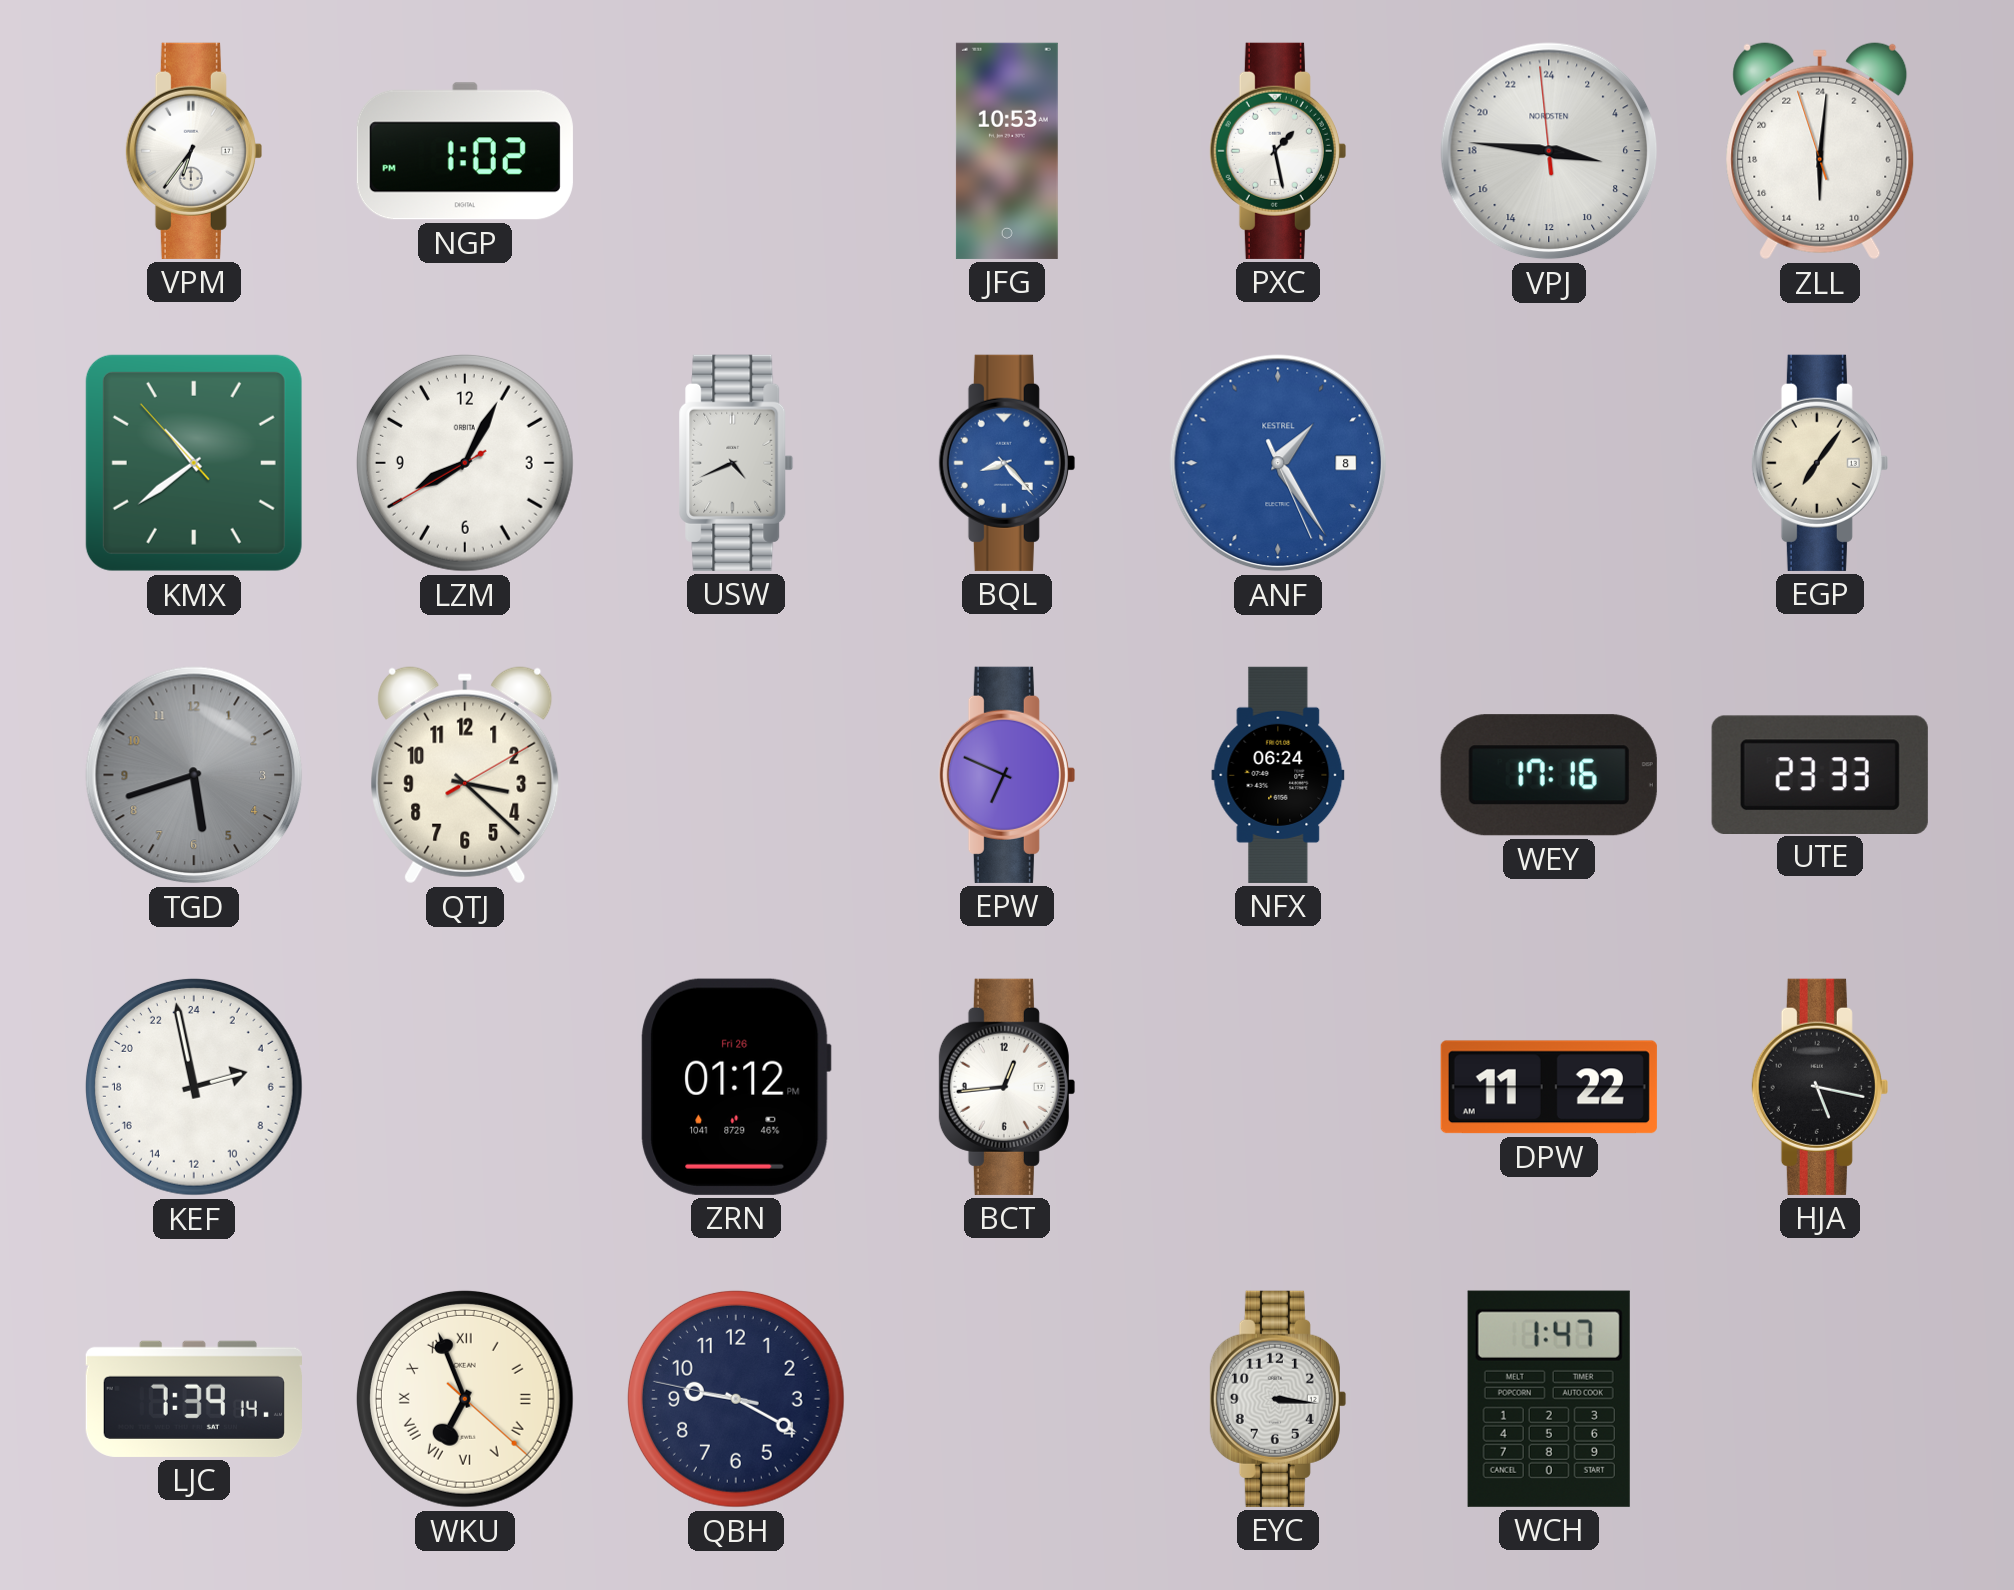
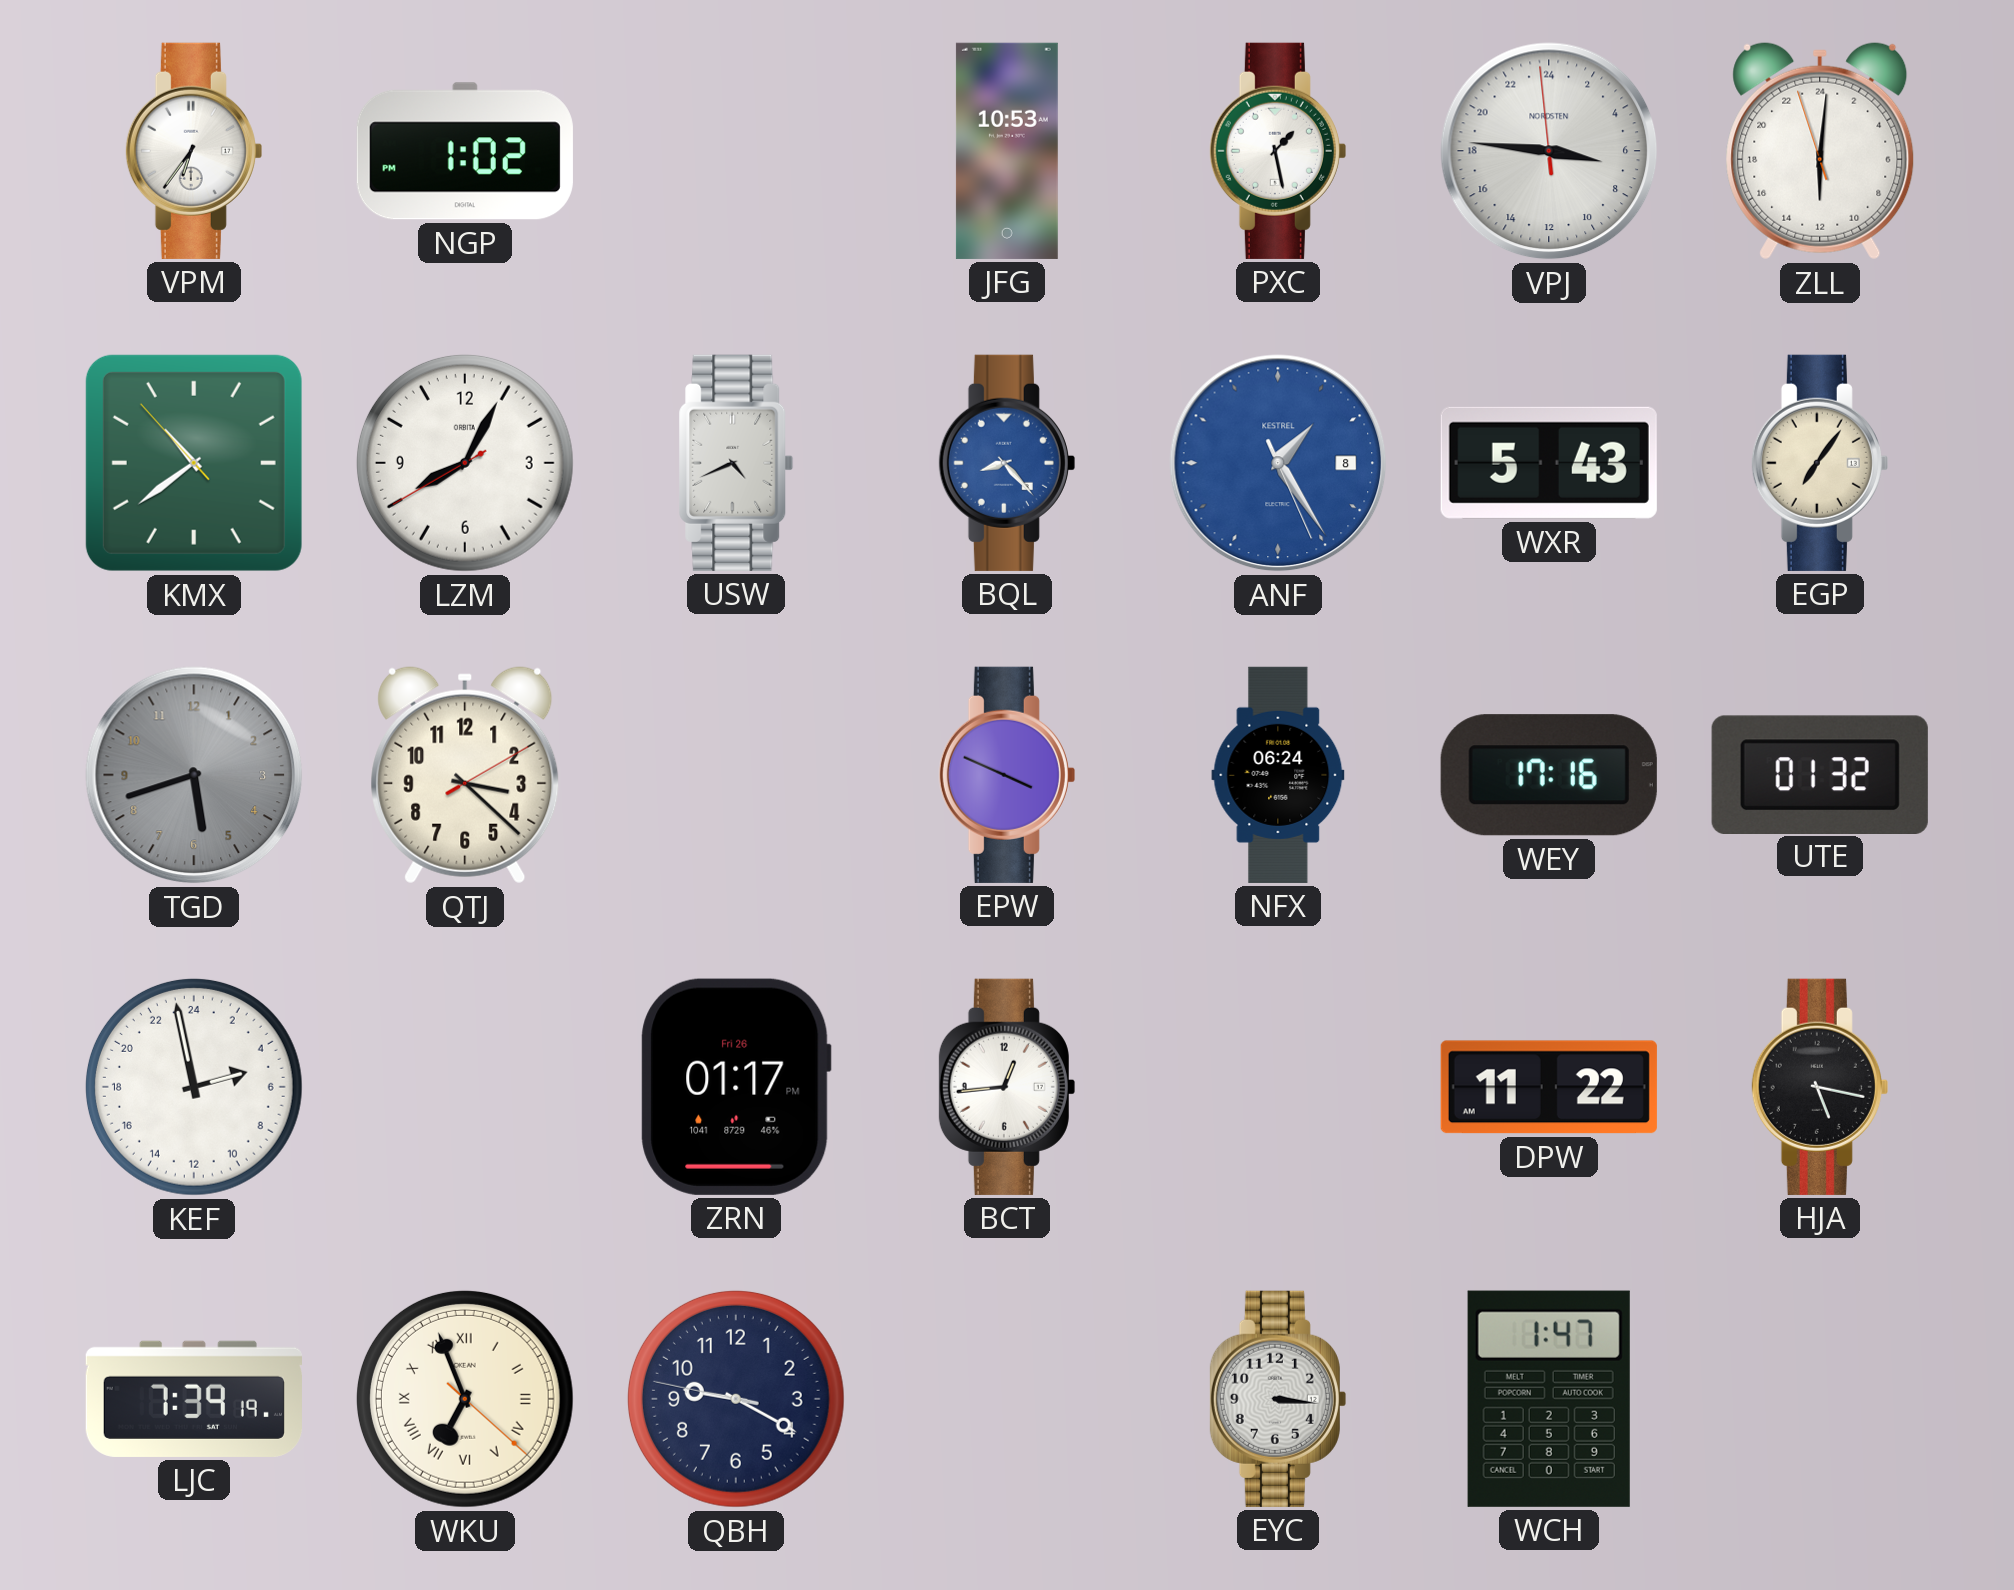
WXR: none -> 5:43
EPW: 6:49 -> 3:49
UTE: 23:33 -> 01:32
ZRN: 01:12 -> 01:17
LJC: 7:39:14 -> 7:39:19
